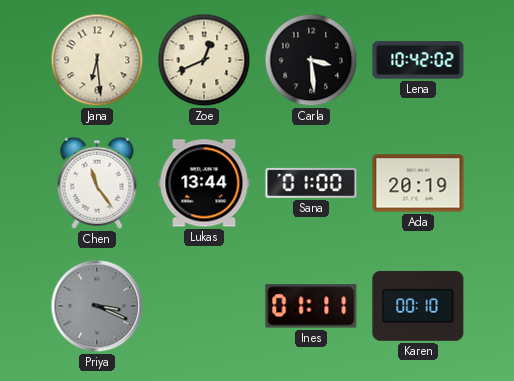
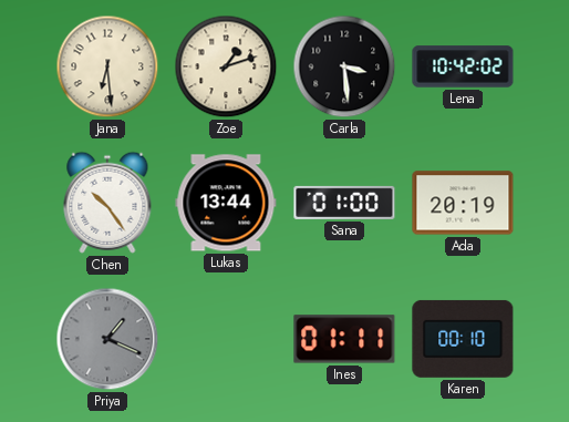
Zoe: 12:41 -> 1:12
Chen: 11:24 -> 10:24
Priya: 3:19 -> 1:19
